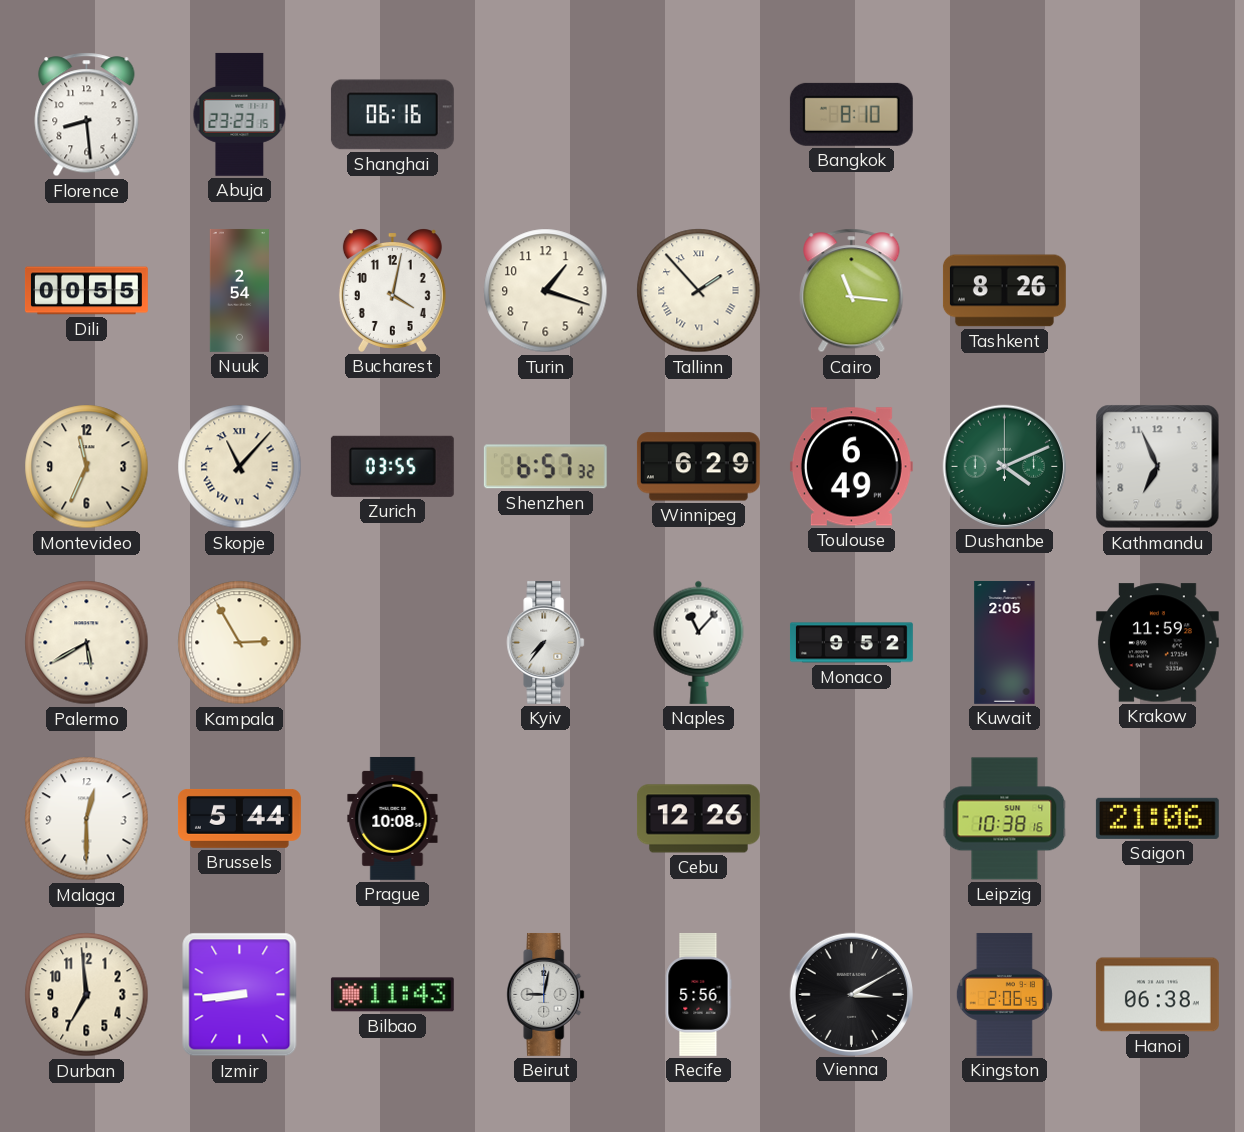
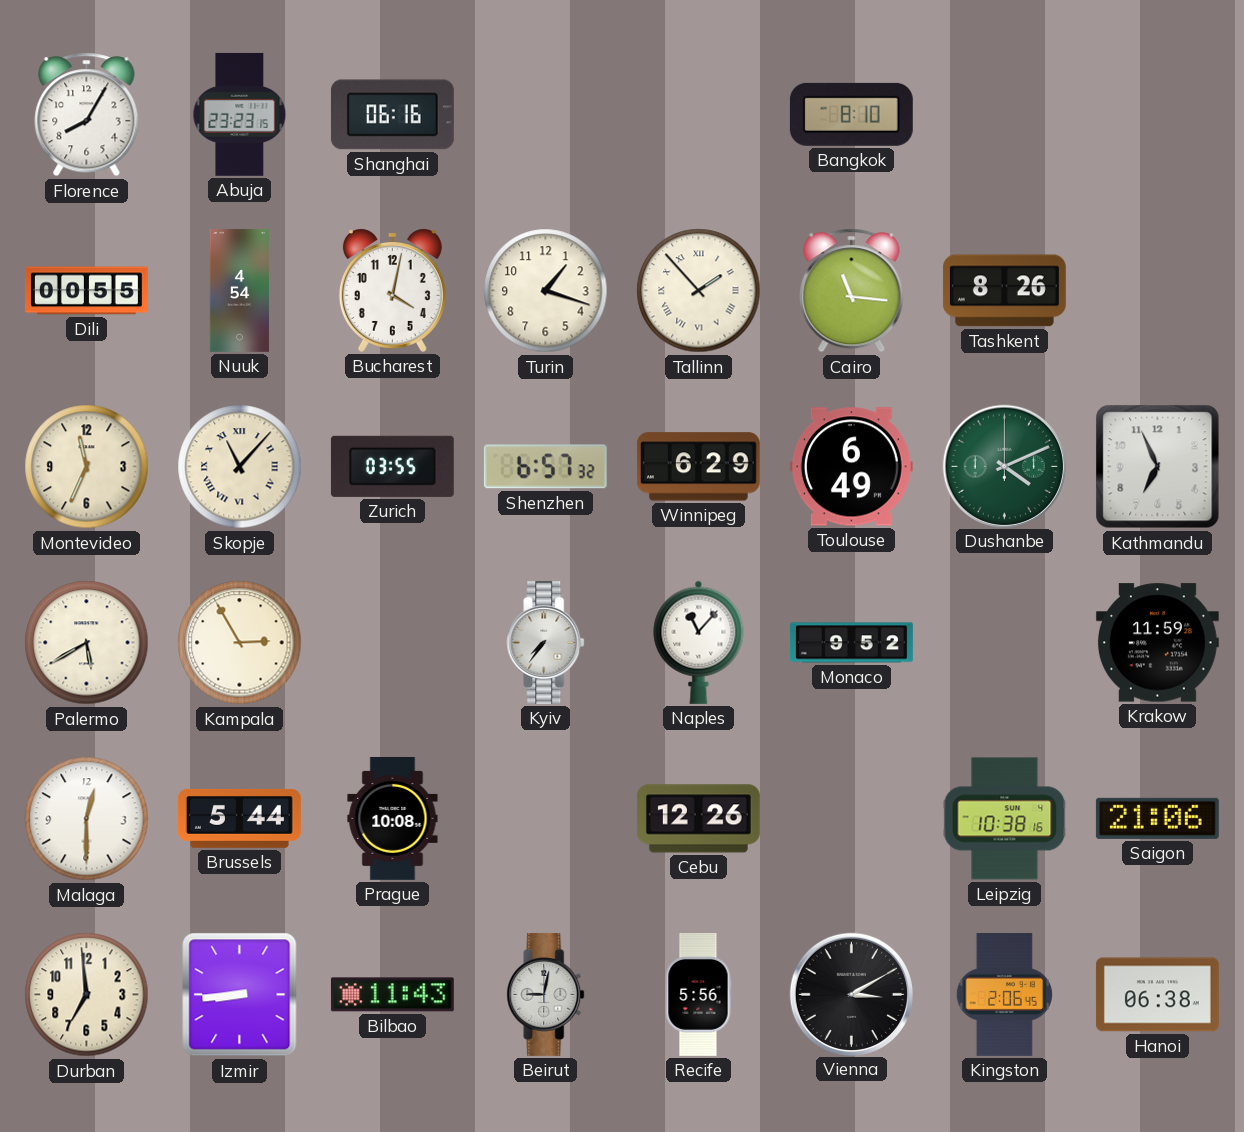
Florence: 8:29 -> 8:05
Nuuk: 2:54 -> 4:54
Kuwait: 2:05 -> none
